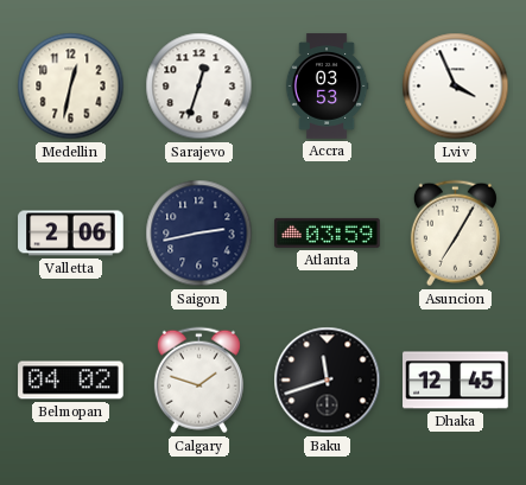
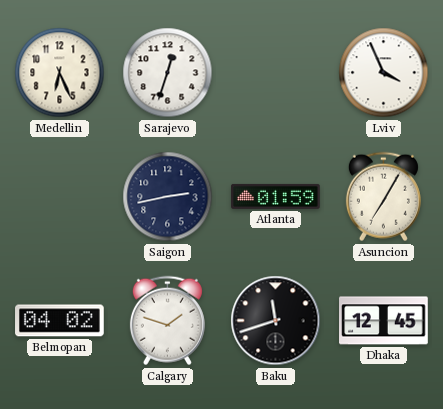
Medellin: 12:32 -> 6:26
Accra: 03:53 -> none
Valletta: 2:06 -> none
Atlanta: 03:59 -> 01:59
